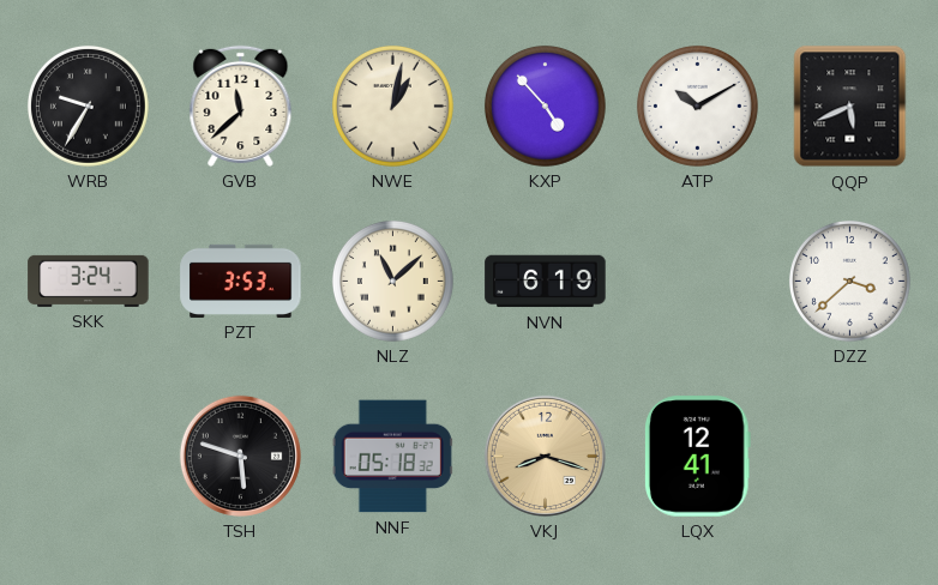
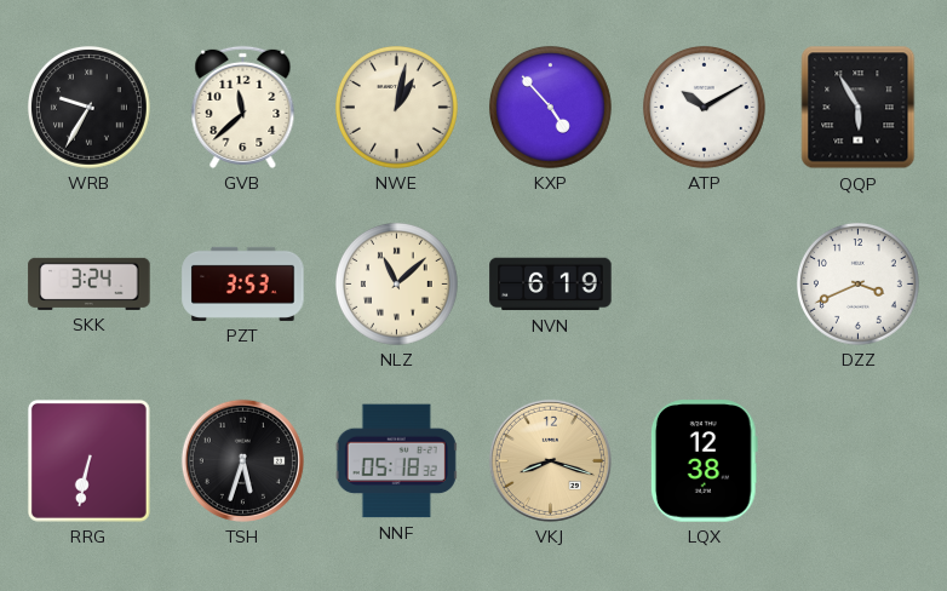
QQP: 5:41 -> 5:55
DZZ: 3:38 -> 3:41
RRG: none -> 6:32
TSH: 5:48 -> 5:33
LQX: 12:41 -> 12:38
